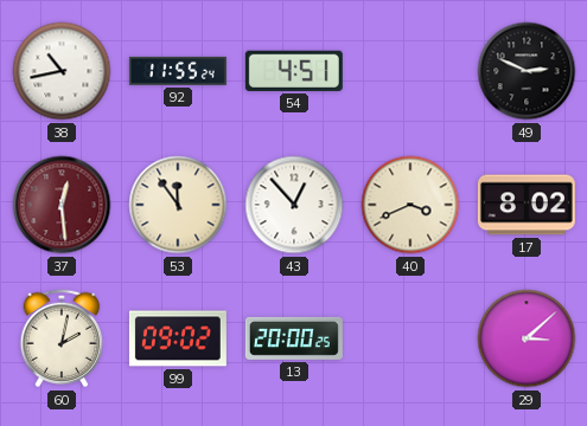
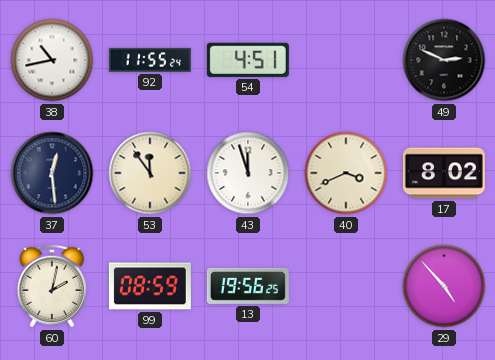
37 dial: burgundy -> navy
43: 12:53 -> 11:57
99: 09:02 -> 08:59
13: 20:00 -> 19:56
29: 3:08 -> 4:53
